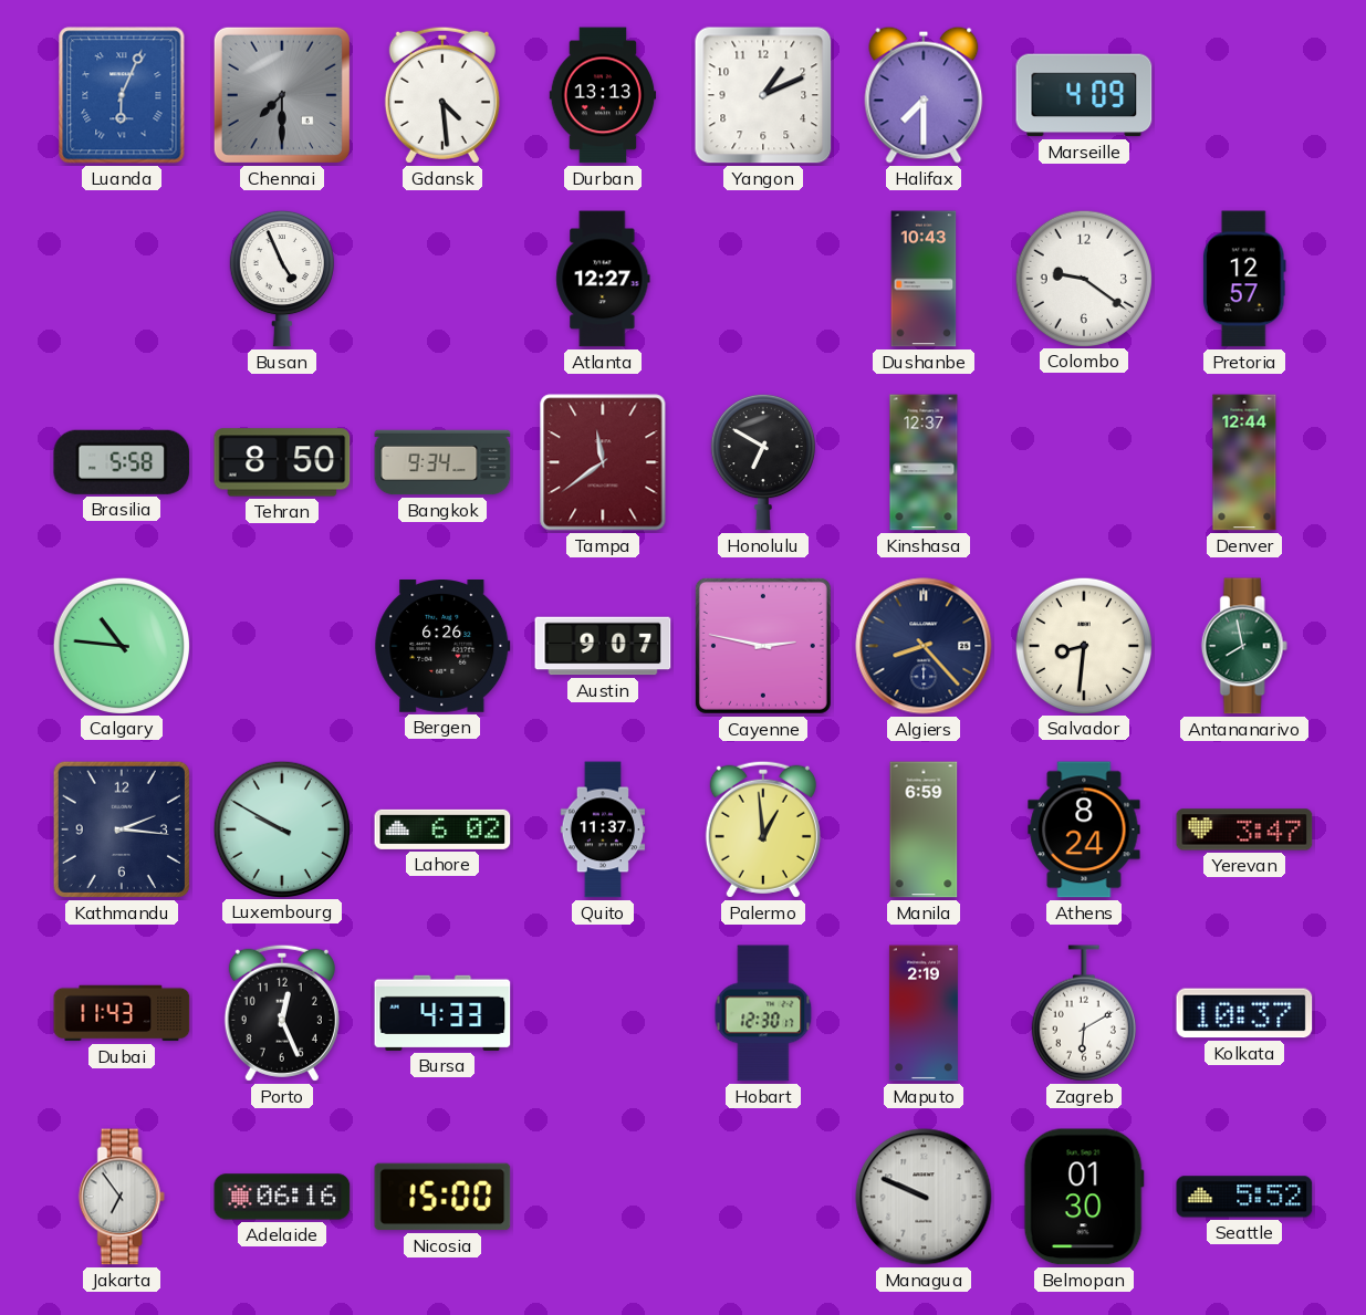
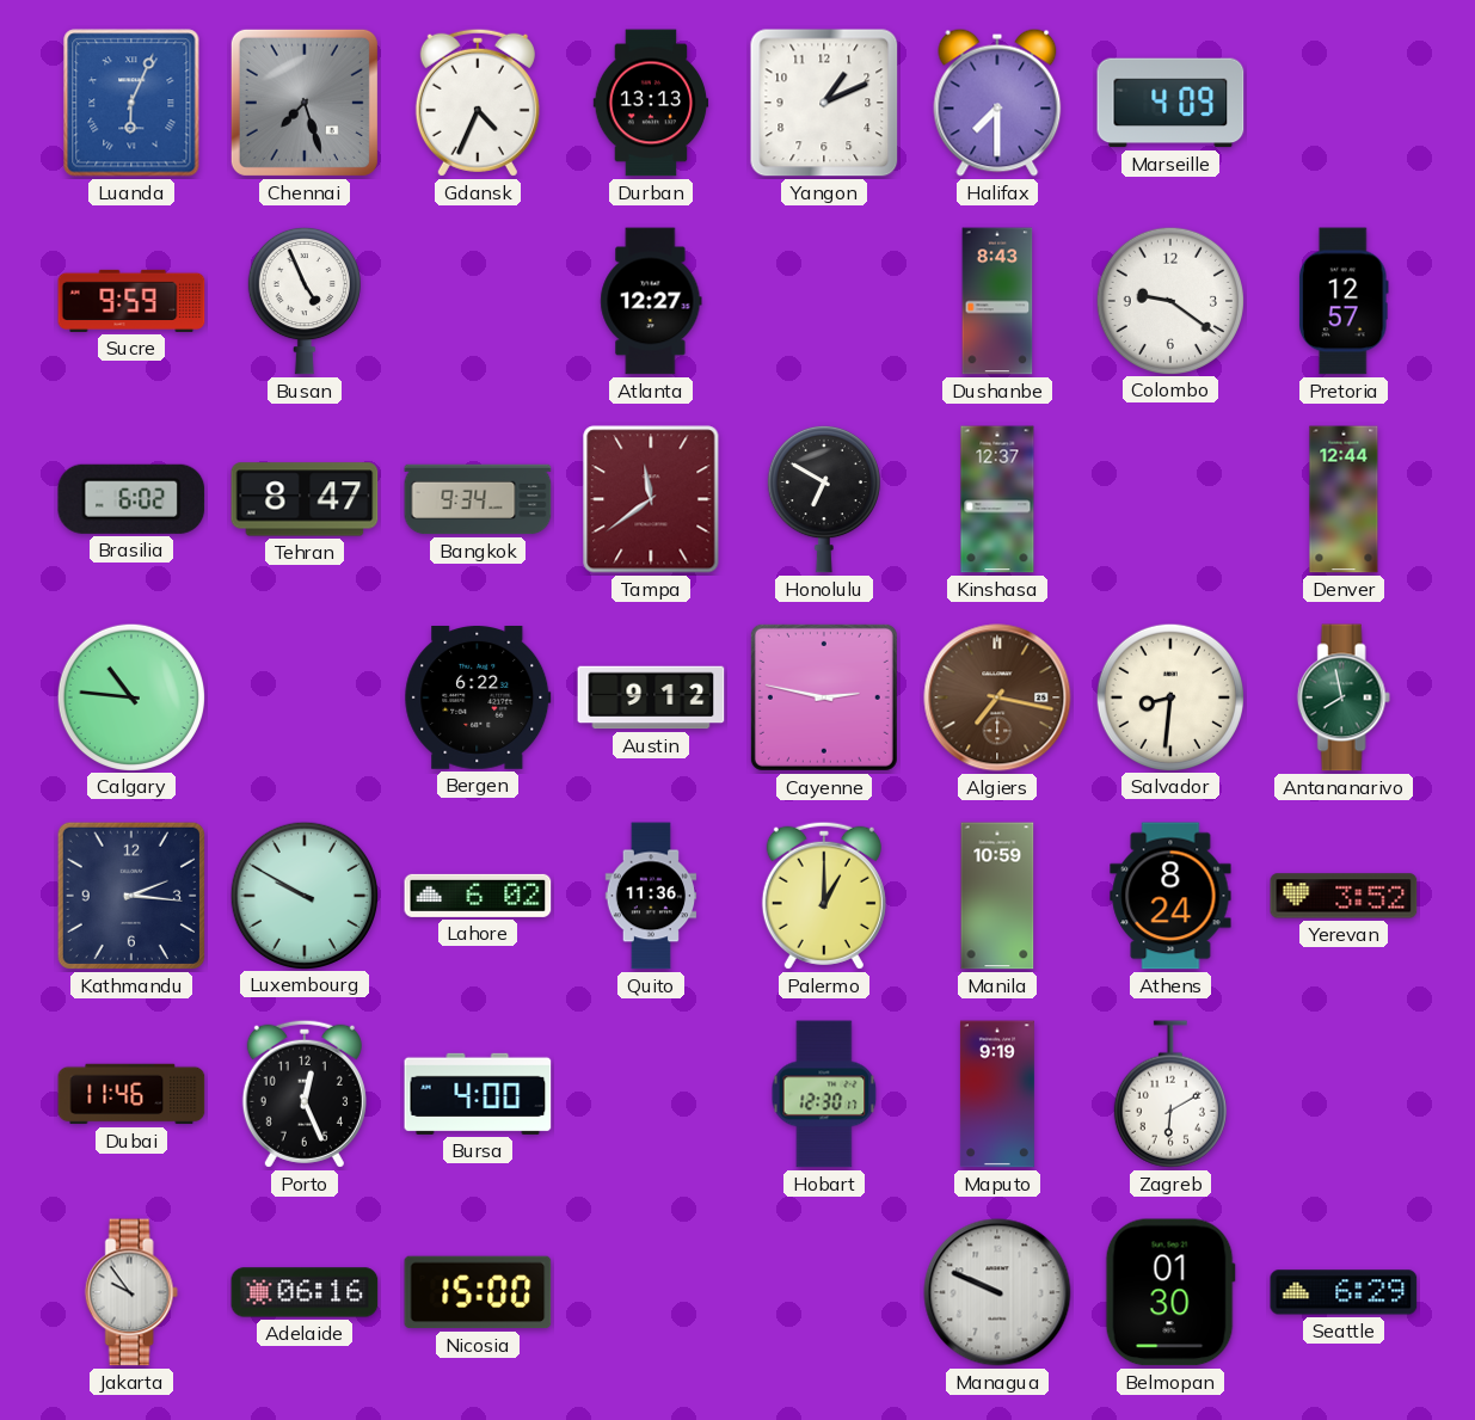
Chennai: 7:30 -> 7:27
Gdansk: 4:29 -> 4:34
Sucre: none -> 9:59
Dushanbe: 10:43 -> 8:43
Brasilia: 5:58 -> 6:02
Tehran: 8:50 -> 8:47
Bergen: 6:26 -> 6:22
Austin: 9:07 -> 9:12
Algiers: 8:23 -> 7:17
Algiers dial: navy -> brown
Quito: 11:37 -> 11:36
Palermo: 12:59 -> 1:00
Manila: 6:59 -> 10:59
Yerevan: 3:47 -> 3:52
Dubai: 11:43 -> 11:46
Bursa: 4:33 -> 4:00
Maputo: 2:19 -> 9:19
Kolkata: 10:37 -> none
Jakarta: 6:54 -> 9:54
Seattle: 5:52 -> 6:29
